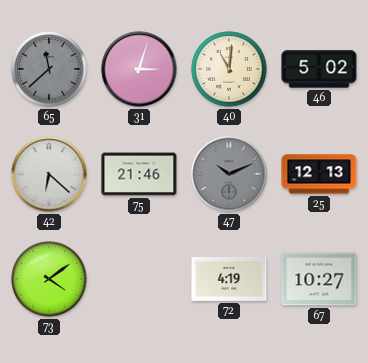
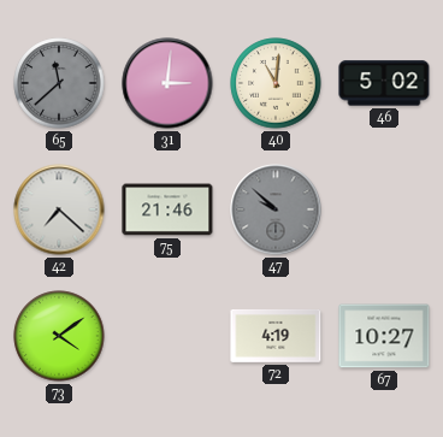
31: 3:03 -> 3:01
42: 6:22 -> 7:22
47: 10:11 -> 9:52
25: 12:13 -> none
